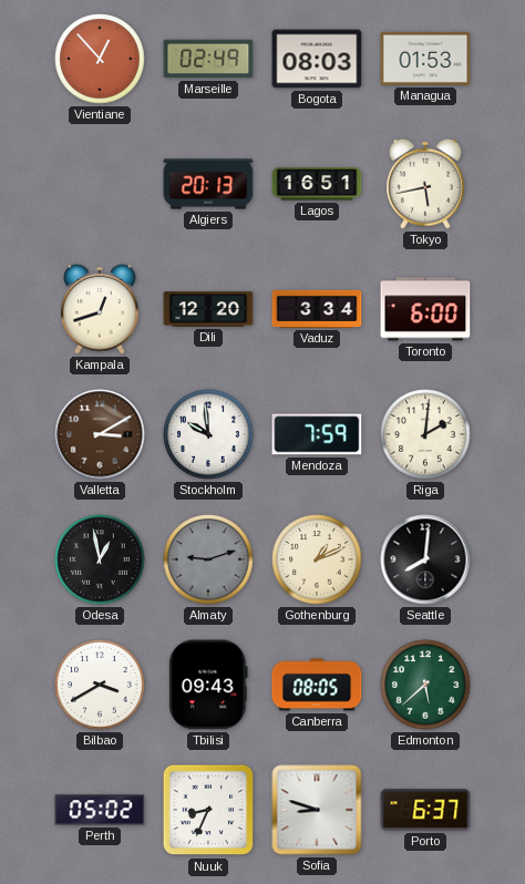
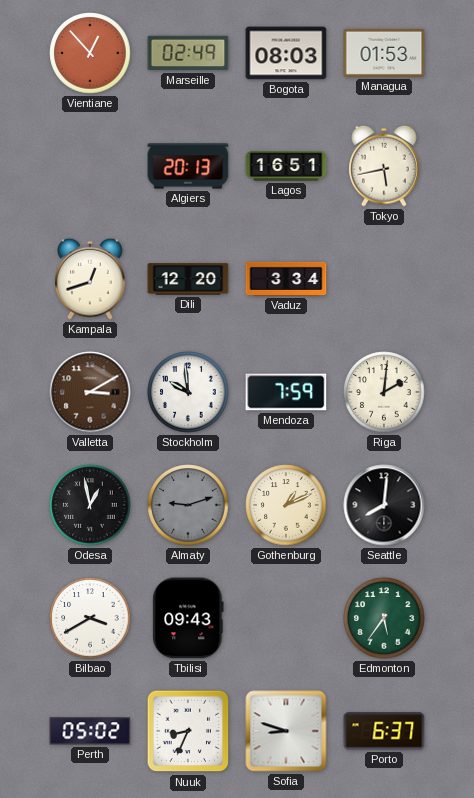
Toronto: 6:00 -> none
Canberra: 08:05 -> none
Edmonton: 5:38 -> 5:36
